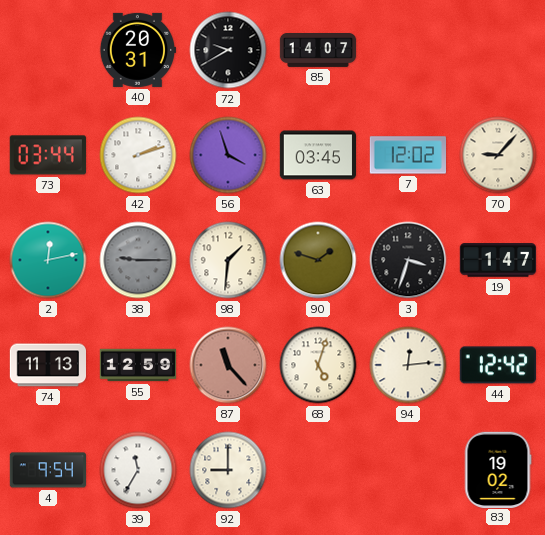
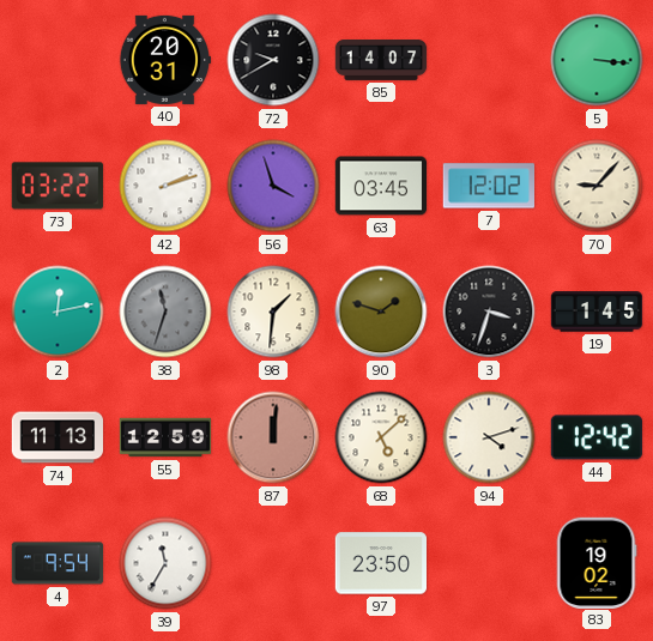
5: none -> 3:16
73: 03:44 -> 03:22
38: 9:15 -> 11:33
19: 1:47 -> 1:45
87: 11:23 -> 12:01
68: 5:03 -> 5:08
94: 12:14 -> 4:12
92: 9:00 -> none
97: none -> 23:50
